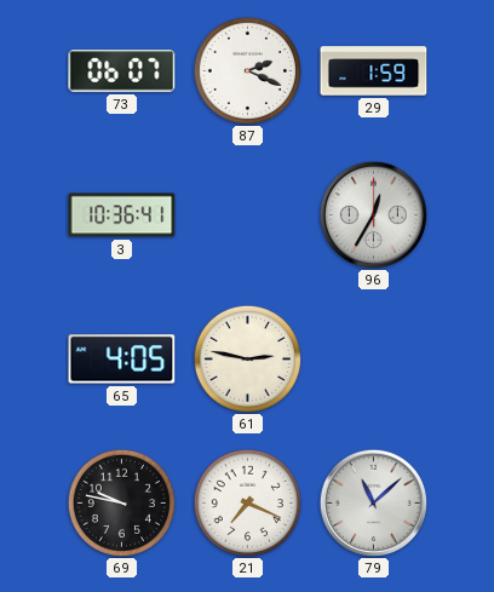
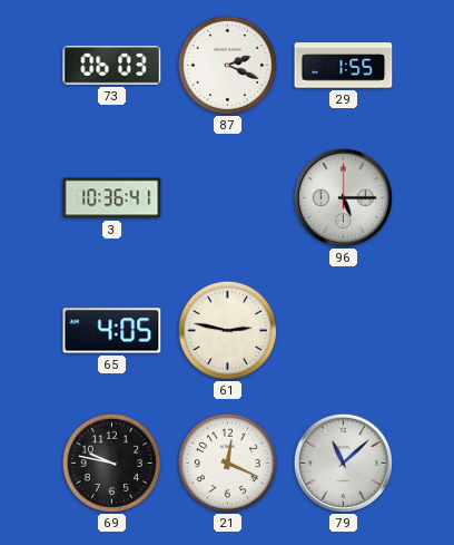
73: 06:07 -> 06:03
29: 1:59 -> 1:55
96: 12:35 -> 5:15
21: 7:19 -> 12:19
